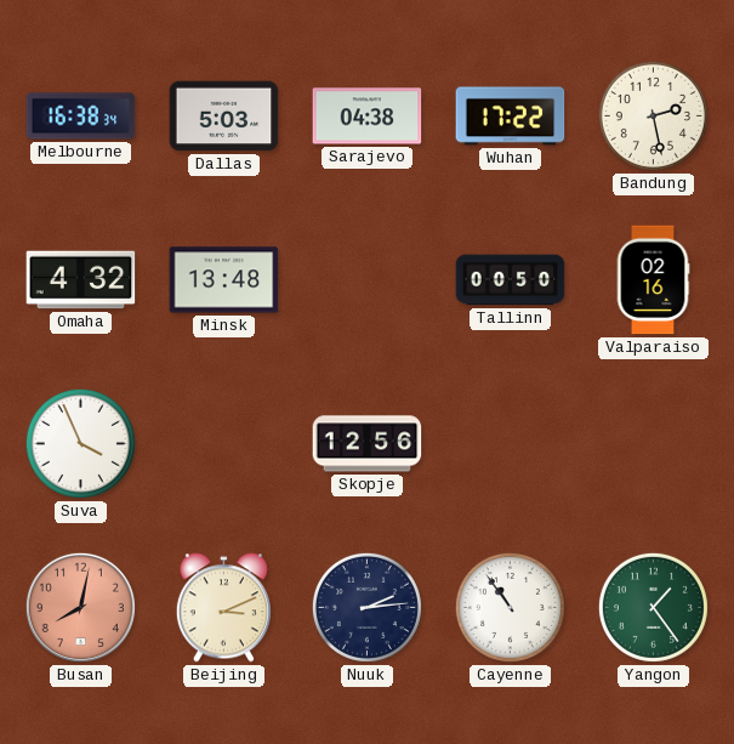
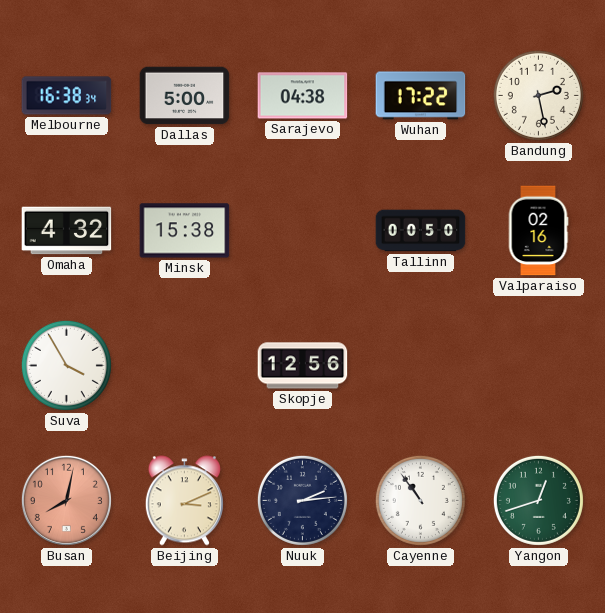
Dallas: 5:03 -> 5:00
Minsk: 13:48 -> 15:38
Suva: 3:56 -> 3:55
Yangon: 1:24 -> 12:42
